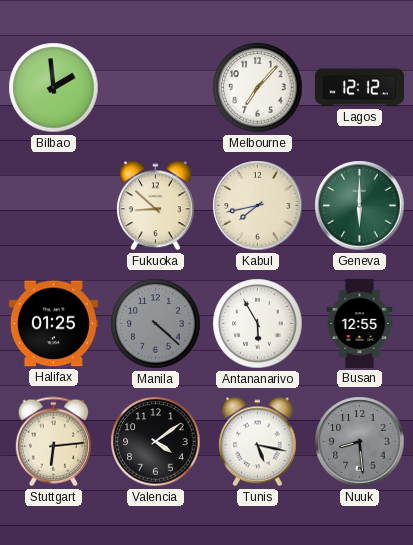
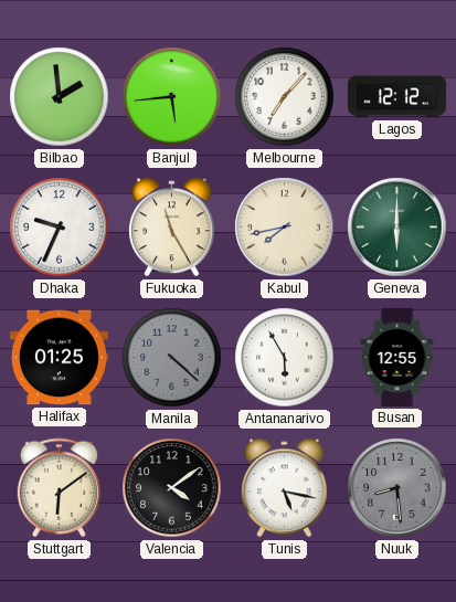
Banjul: none -> 5:44
Dhaka: none -> 9:34
Fukuoka: 8:52 -> 11:25
Stuttgart: 6:14 -> 6:09
